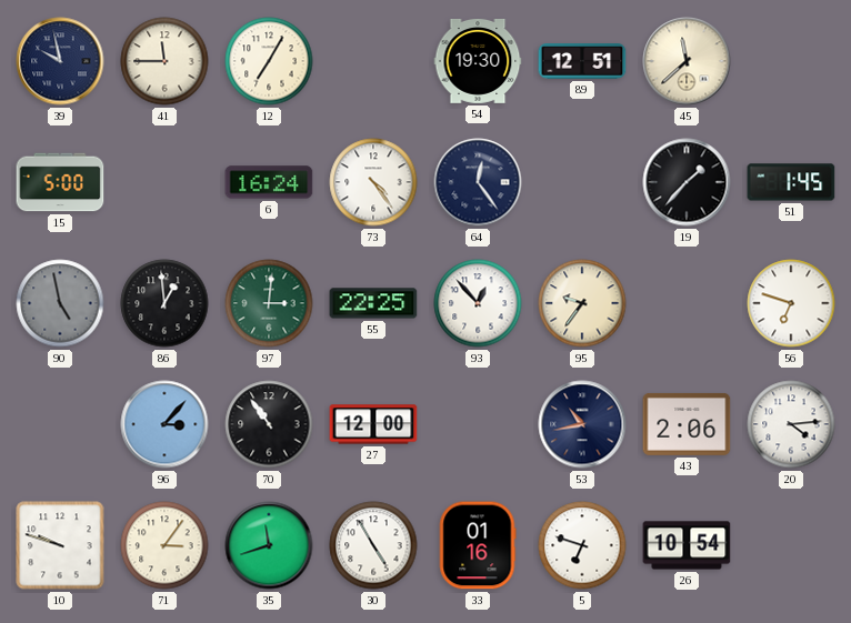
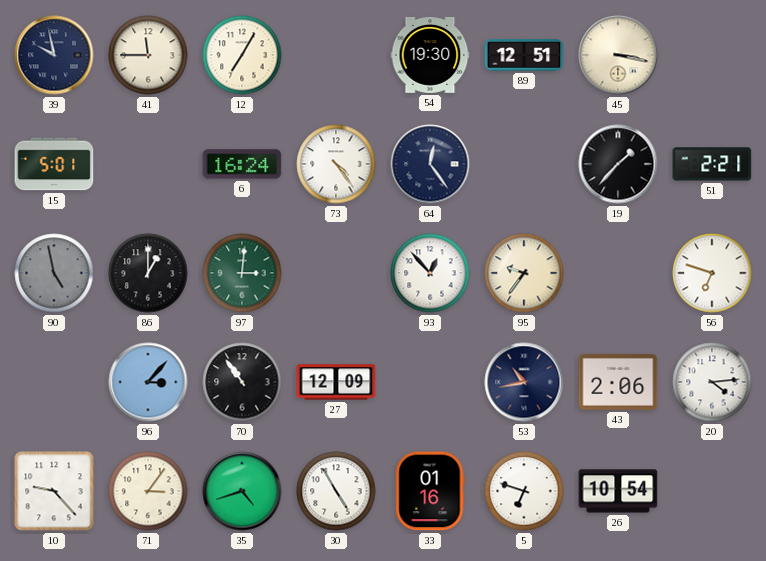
45: 11:38 -> 3:17
15: 5:00 -> 5:01
51: 1:45 -> 2:21
86: 12:59 -> 1:00
55: 22:25 -> none
27: 12:00 -> 12:09
10: 9:48 -> 9:23
35: 11:42 -> 4:42
